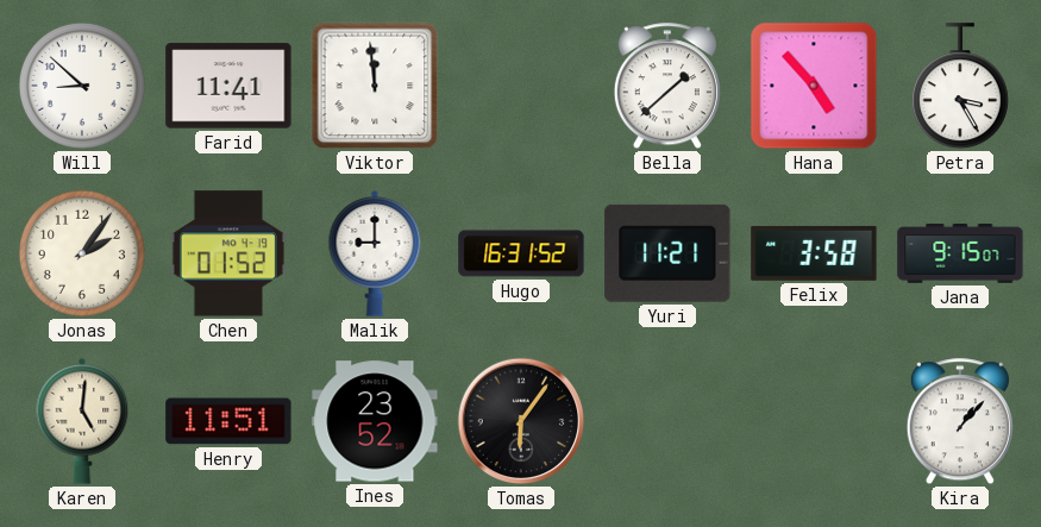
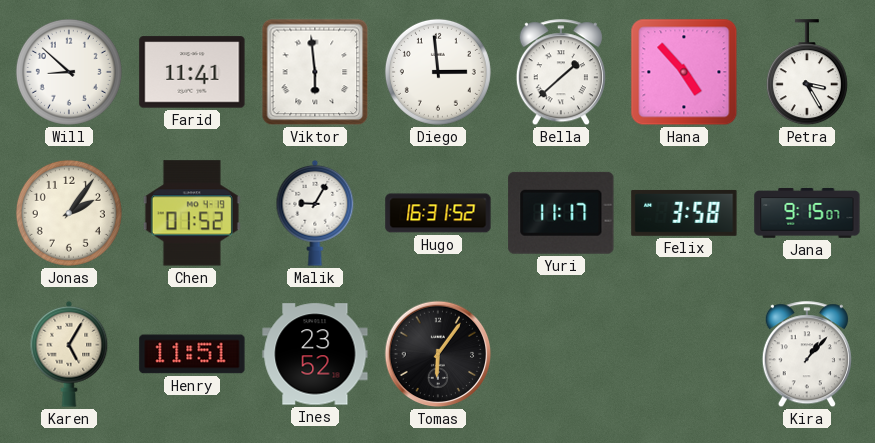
Viktor: 11:59 -> 5:59
Diego: none -> 2:59
Malik: 9:00 -> 9:05
Yuri: 11:21 -> 11:17
Karen: 5:01 -> 5:05
